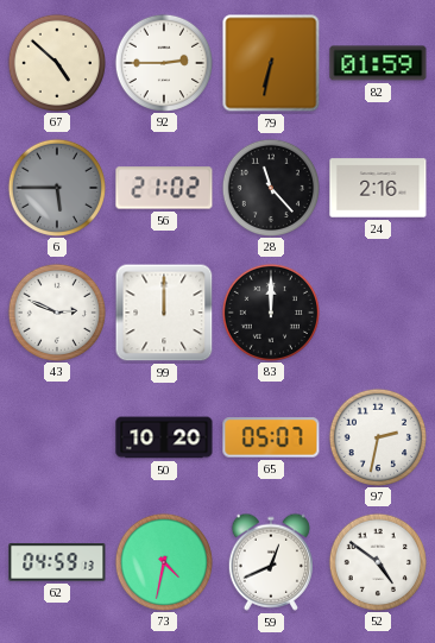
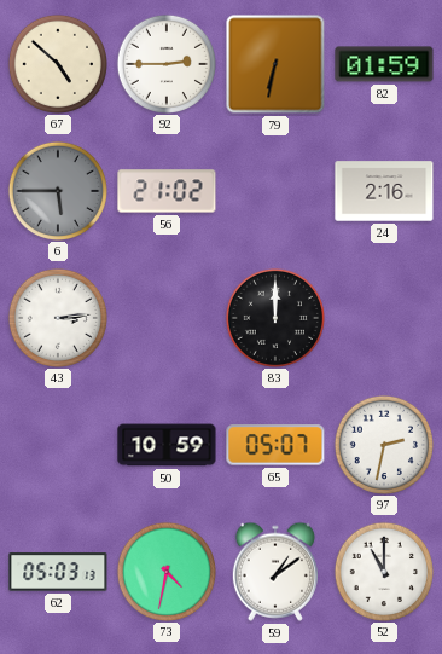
28: 11:23 -> none
43: 2:49 -> 3:14
99: 12:00 -> none
50: 10:20 -> 10:59
62: 04:59 -> 05:03
59: 12:41 -> 1:09
52: 4:51 -> 11:00
